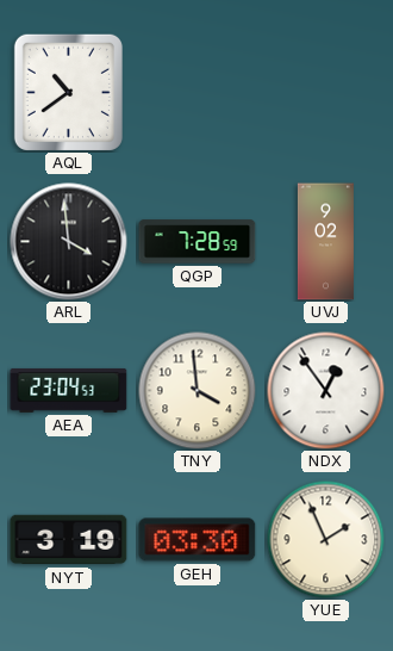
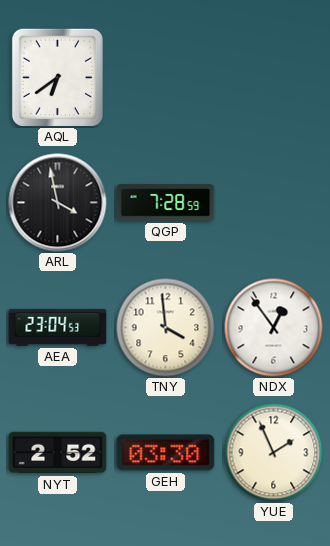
AQL: 10:39 -> 6:39
ARL: 3:59 -> 3:58
UVJ: 9:02 -> none
NYT: 3:19 -> 2:52
